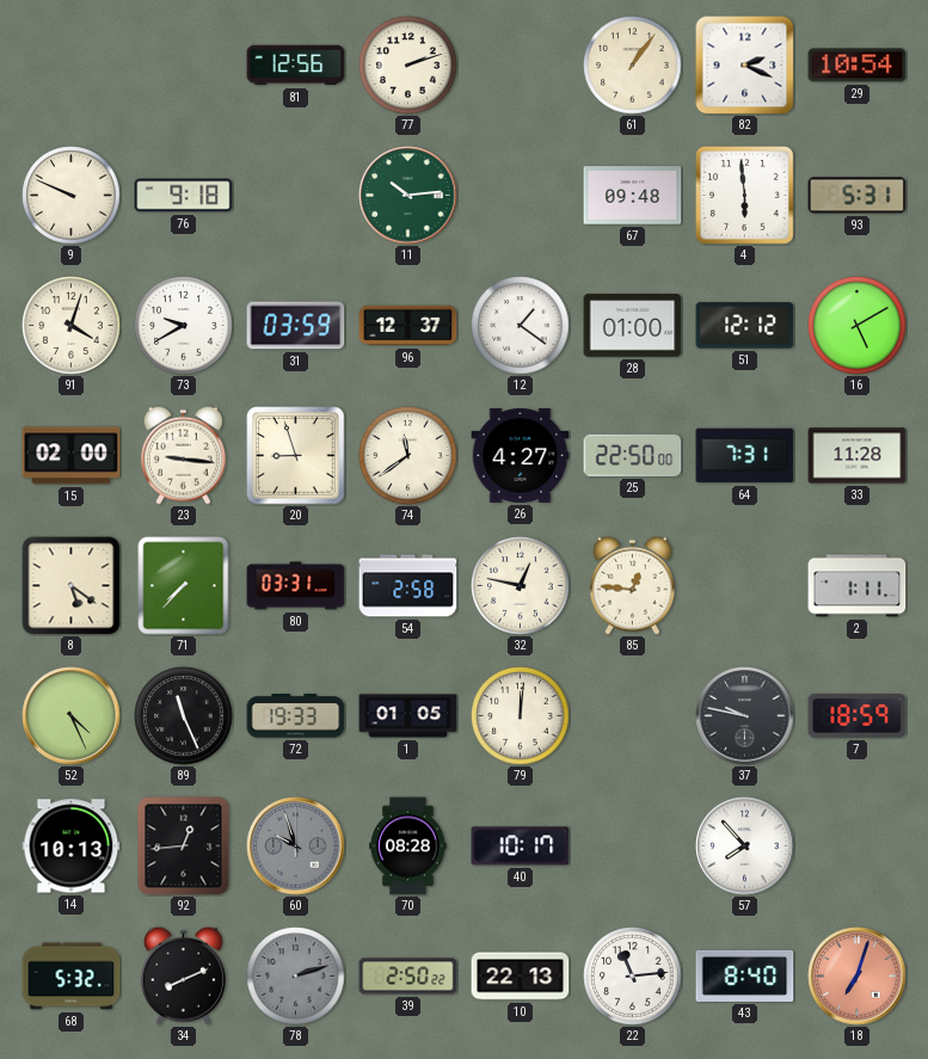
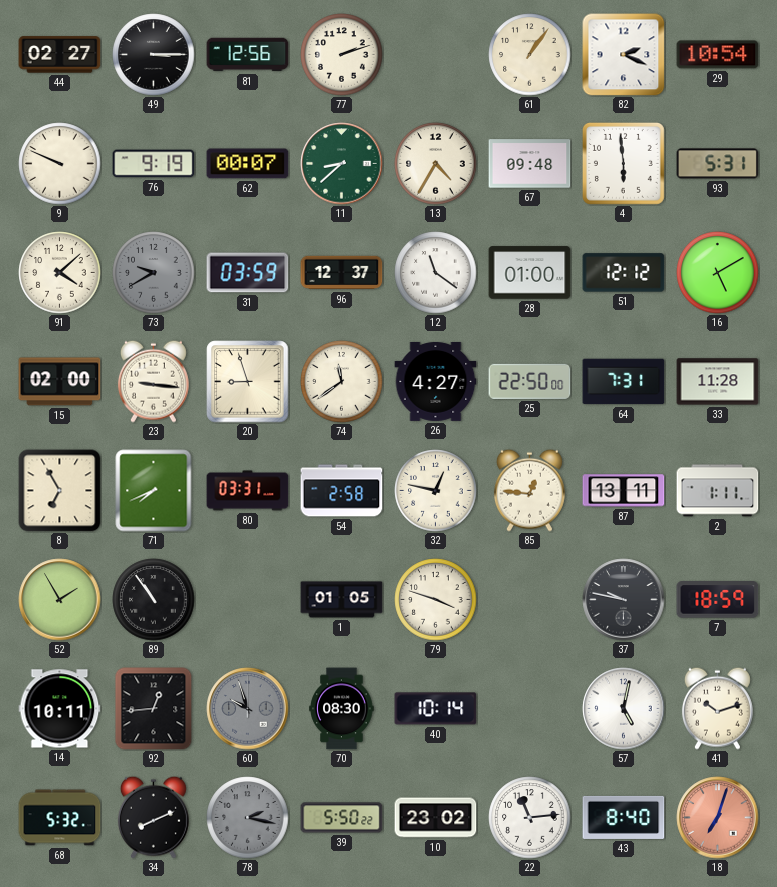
44: none -> 02:27
49: none -> 3:15
76: 9:18 -> 9:19
62: none -> 00:07
11: 10:14 -> 8:38
13: none -> 4:35
91: 4:03 -> 4:08
73 dial: white -> grey
12: 1:21 -> 11:21
8: 5:21 -> 6:55
71: 7:37 -> 7:41
87: none -> 13:11
52: 4:26 -> 1:55
89: 11:26 -> 10:54
72: 19:33 -> none
79: 12:01 -> 3:48
14: 10:13 -> 10:11
70: 08:28 -> 08:30
40: 10:17 -> 10:14
57: 7:53 -> 5:02
41: none -> 10:12
78: 2:12 -> 2:17
39: 2:50 -> 5:50
10: 22:13 -> 23:02
